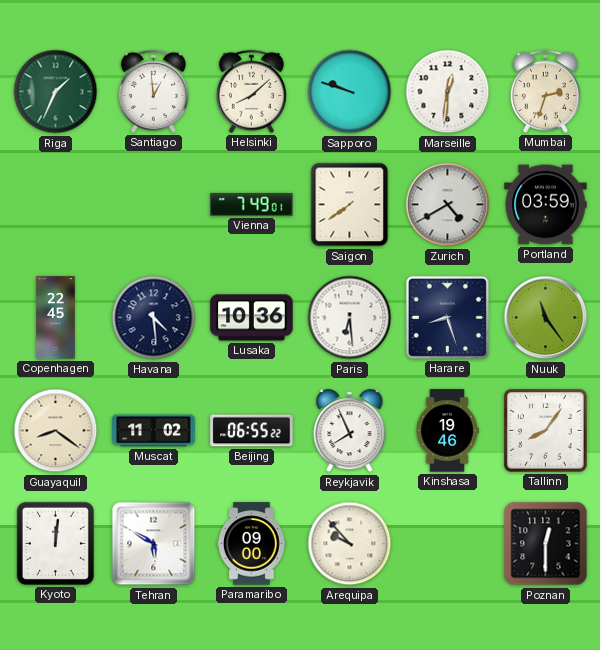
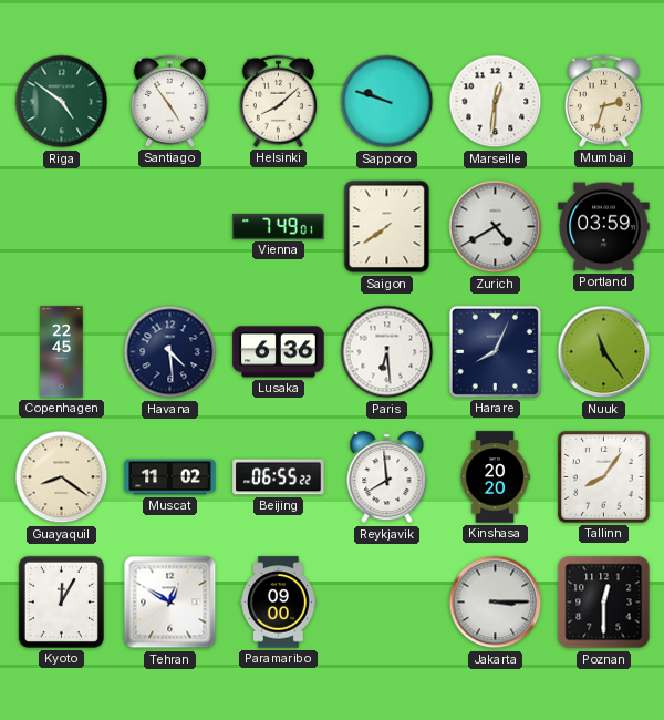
Riga: 1:34 -> 4:51
Santiago: 12:59 -> 4:54
Lusaka: 10:36 -> 6:36
Harare: 8:27 -> 8:04
Reykjavik: 7:56 -> 7:59
Kinshasa: 19:46 -> 20:20
Kyoto: 12:01 -> 12:05
Tehran: 5:50 -> 12:50
Arequipa: 9:53 -> none
Jakarta: none -> 3:15
